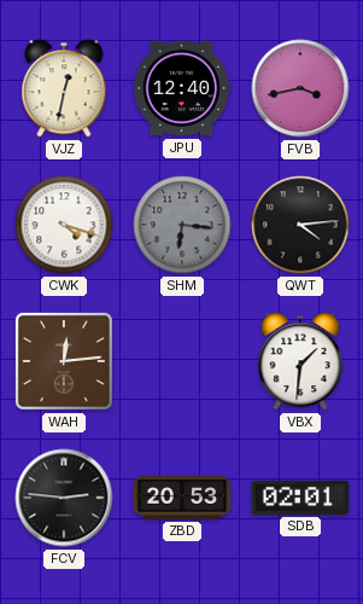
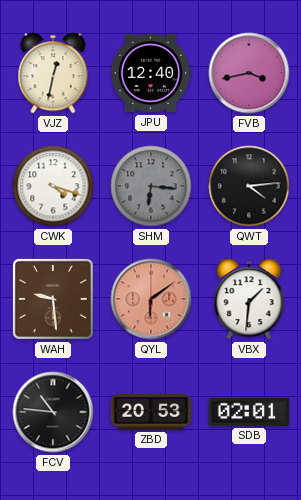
WAH: 12:14 -> 9:29
QYL: none -> 6:09
FCV: 2:46 -> 10:46
